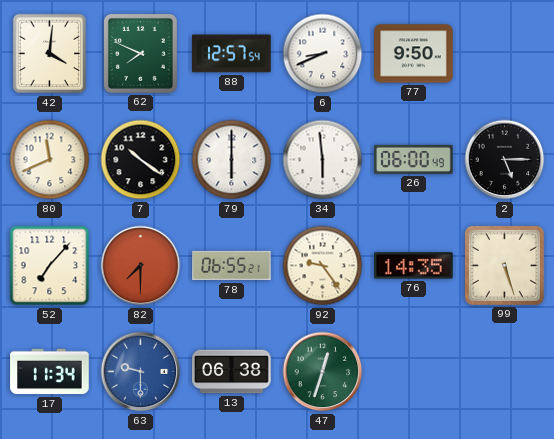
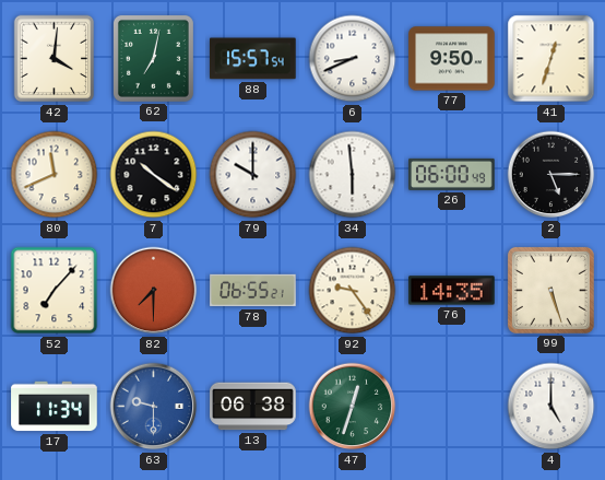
62: 7:49 -> 7:02
88: 12:57 -> 15:57
41: none -> 12:33
79: 6:00 -> 10:00
4: none -> 5:00
